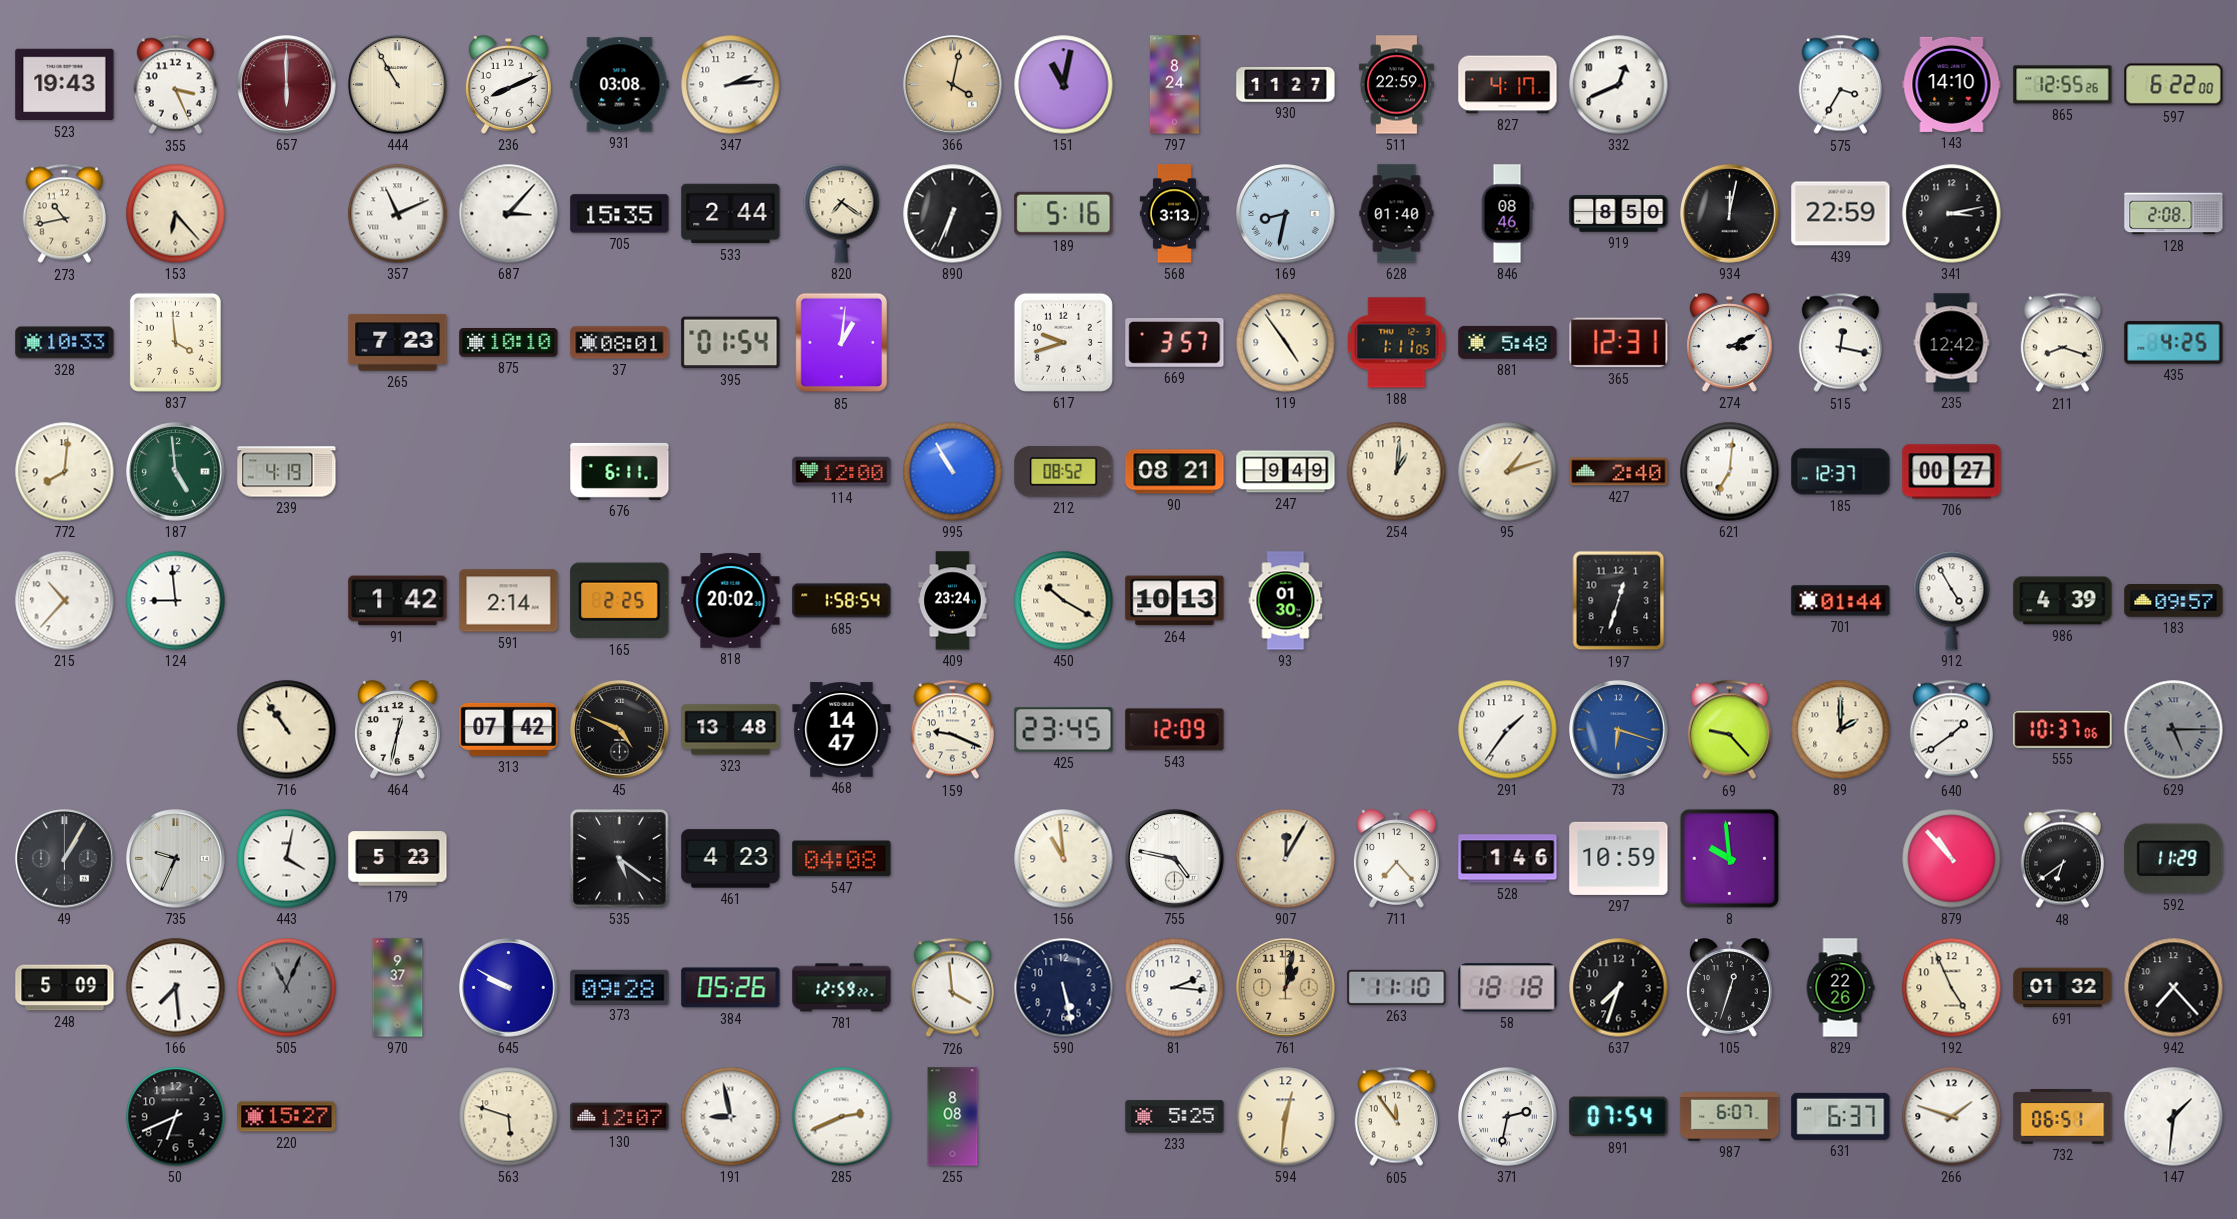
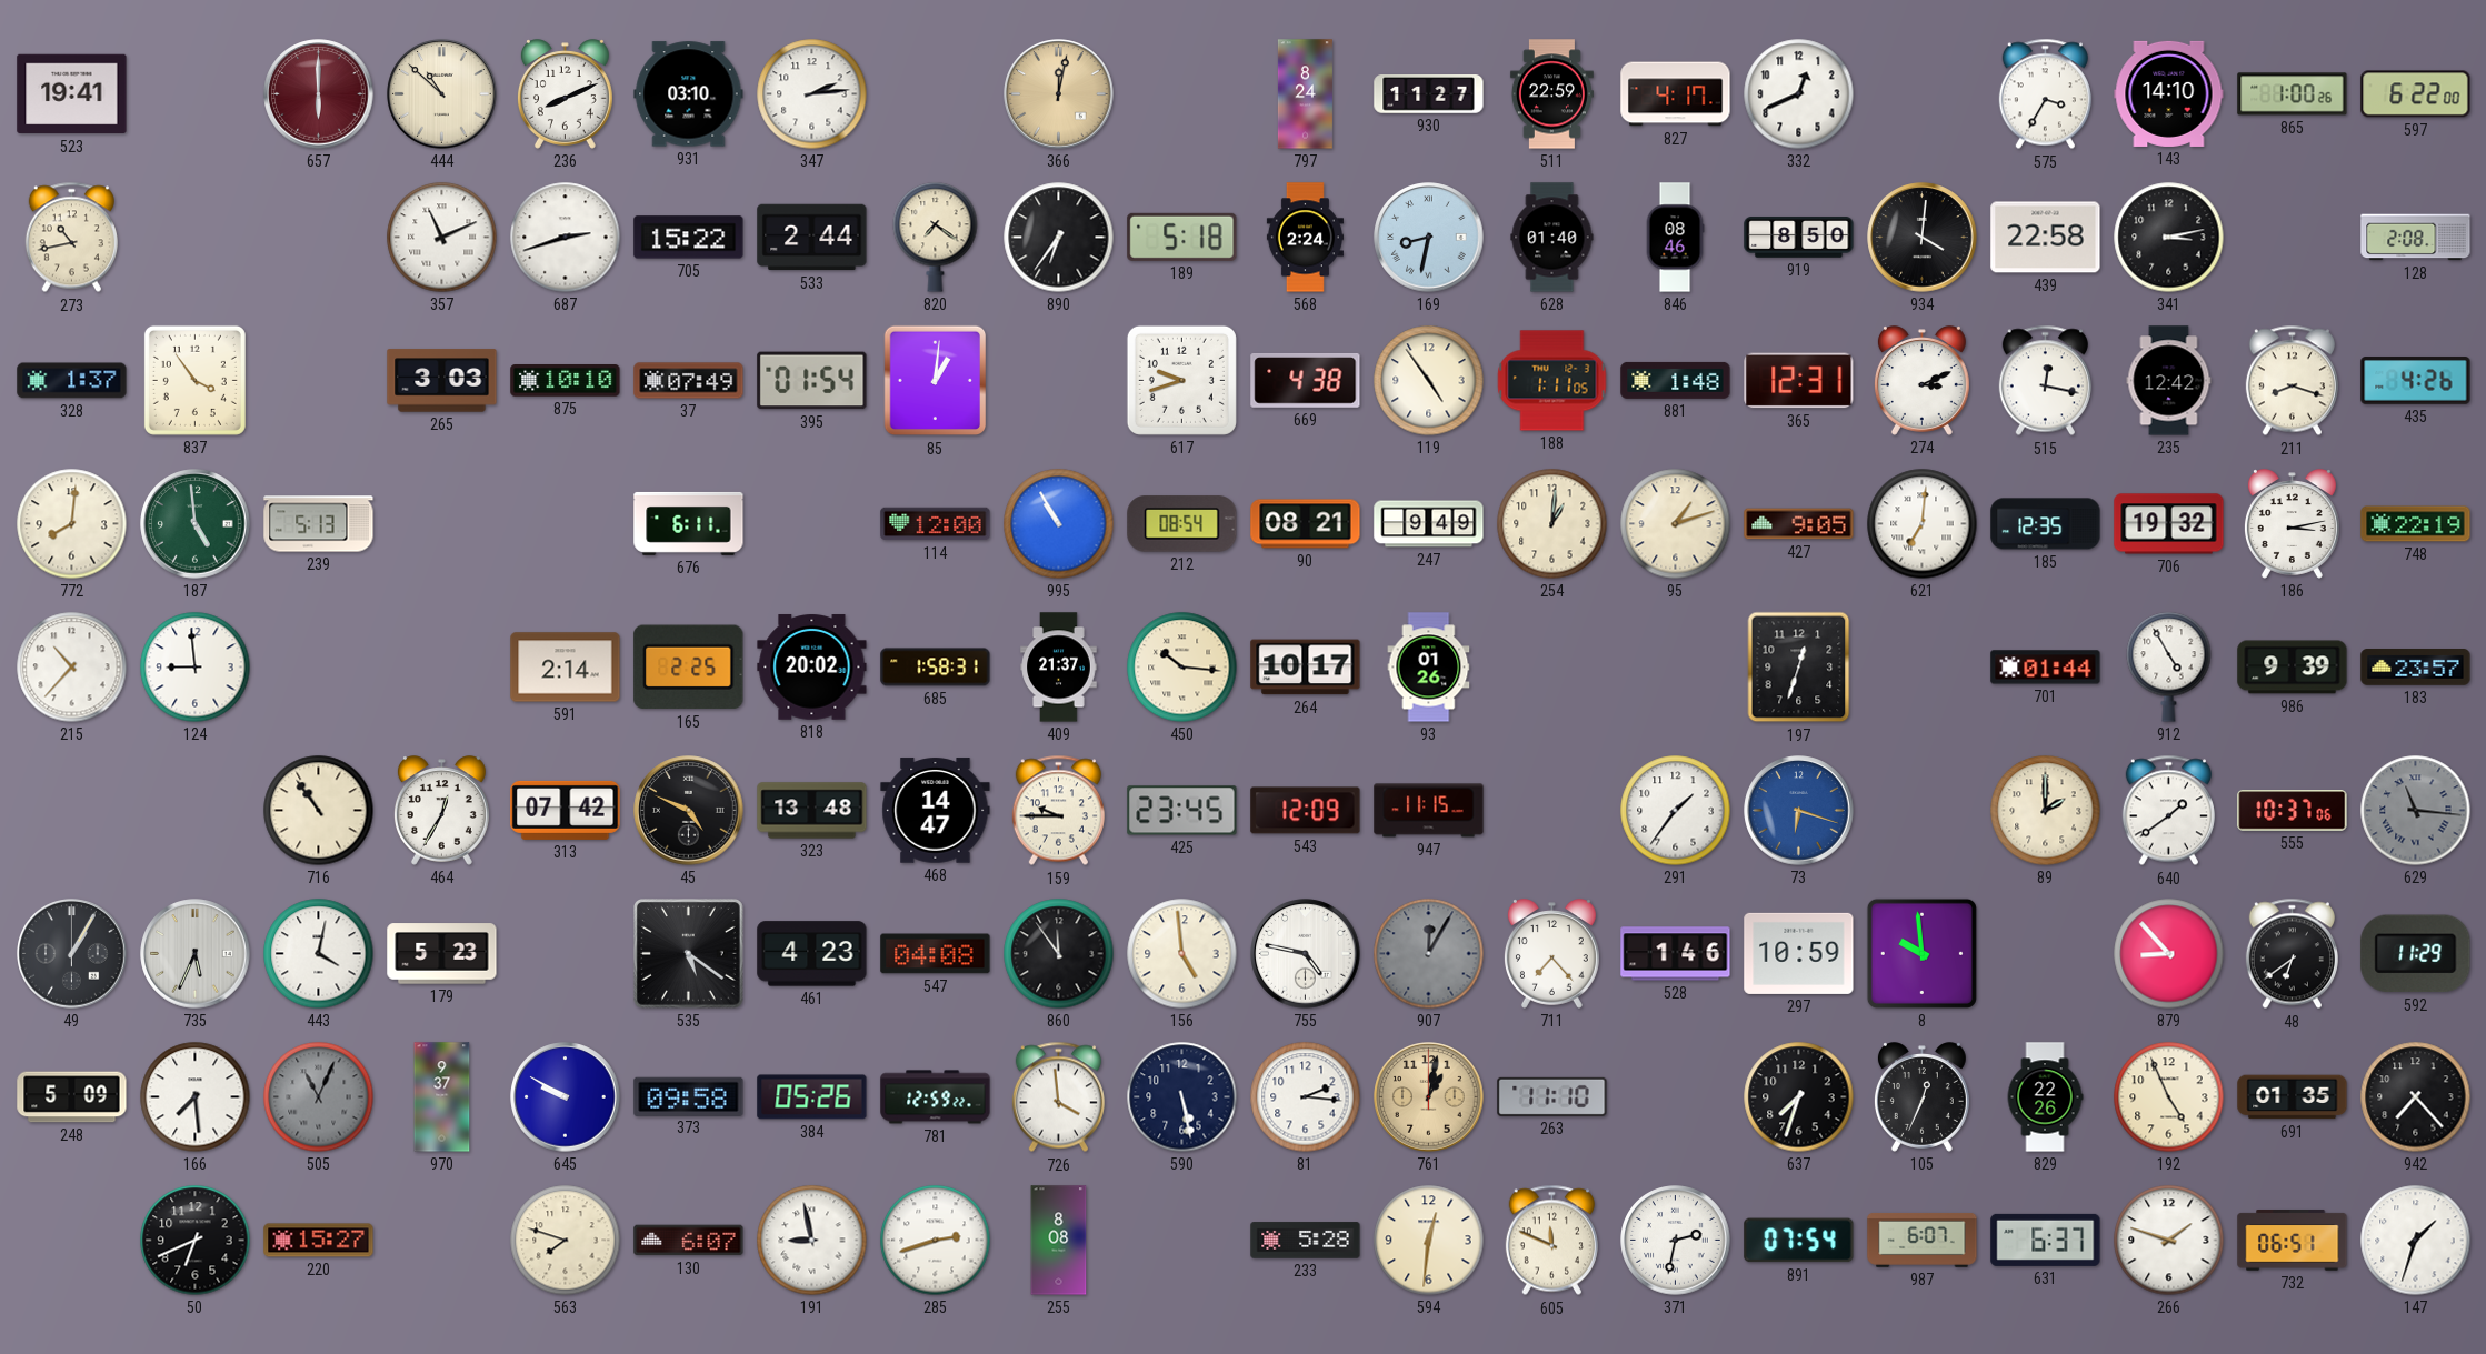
523: 19:43 -> 19:41
355: 3:26 -> none
444: 10:55 -> 10:52
931: 03:08 -> 03:10
366: 4:02 -> 12:02
151: 11:02 -> none
865: 12:55 -> 1:00
153: 6:23 -> none
687: 3:07 -> 2:42
705: 15:35 -> 15:22
890: 6:34 -> 6:36
189: 5:16 -> 5:18
568: 3:13 -> 2:24
934: 12:02 -> 4:01
439: 22:59 -> 22:58
328: 10:33 -> 1:37
837: 3:59 -> 3:54
265: 7:23 -> 3:03
37: 08:01 -> 07:49
669: 3:57 -> 4:38
881: 5:48 -> 1:48
435: 4:25 -> 4:26
239: 4:19 -> 5:13
212: 08:52 -> 08:54
427: 2:40 -> 9:05
185: 12:37 -> 12:35
706: 00:27 -> 19:32
186: none -> 3:13
748: none -> 22:19
91: 1:42 -> none
685: 1:58:54 -> 1:58:31
409: 23:24 -> 21:37
450: 10:20 -> 10:16
264: 10:13 -> 10:17
93: 01:30 -> 01:26
986: 4:39 -> 9:39
183: 09:57 -> 23:57
464: 12:32 -> 12:35
159: 9:19 -> 9:45
947: none -> 11:15
69: 9:23 -> none
629: 5:15 -> 11:16
735: 9:34 -> 5:34
860: none -> 11:54
156: 10:59 -> 4:59
907 dial: cream -> grey
879: 10:53 -> 8:53
373: 09:28 -> 09:58
58: 18:18 -> none
105: 12:33 -> 12:34
691: 01:32 -> 01:35
563: 5:48 -> 7:48
130: 12:07 -> 6:07
285: 2:41 -> 2:42
233: 5:25 -> 5:28
605: 11:54 -> 11:49
147: 1:31 -> 1:33
